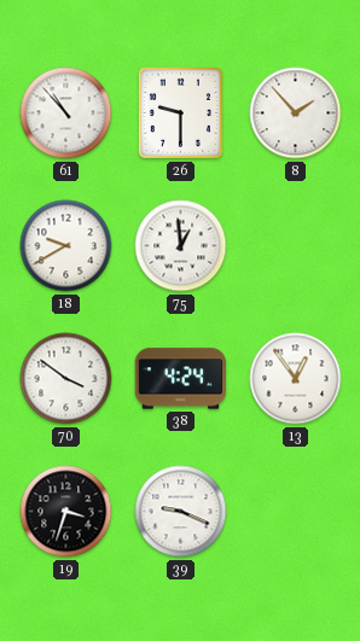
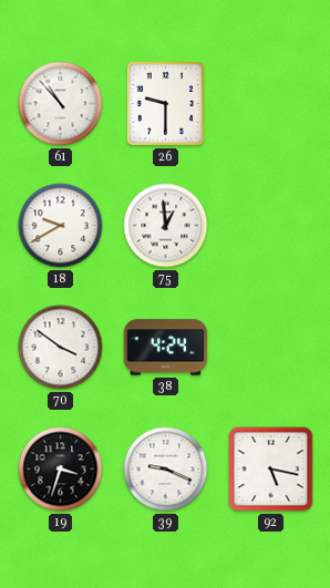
8: 1:53 -> none
13: 12:54 -> none
92: none -> 5:17
